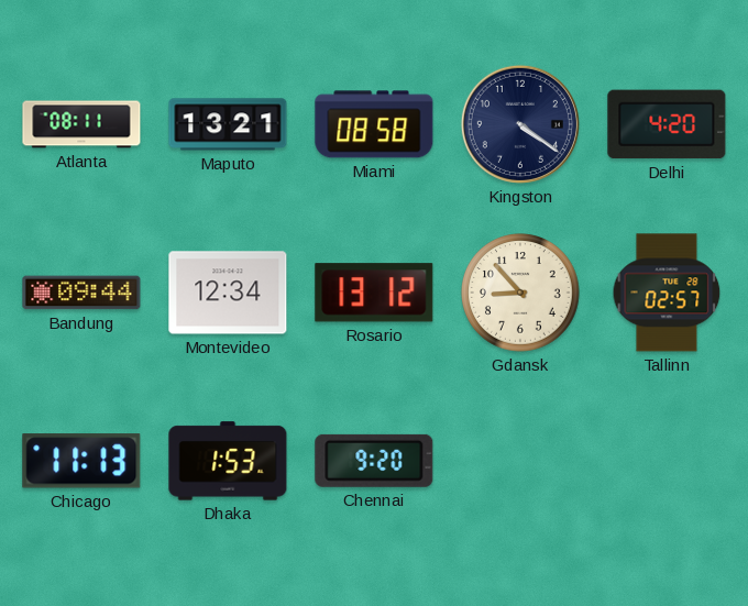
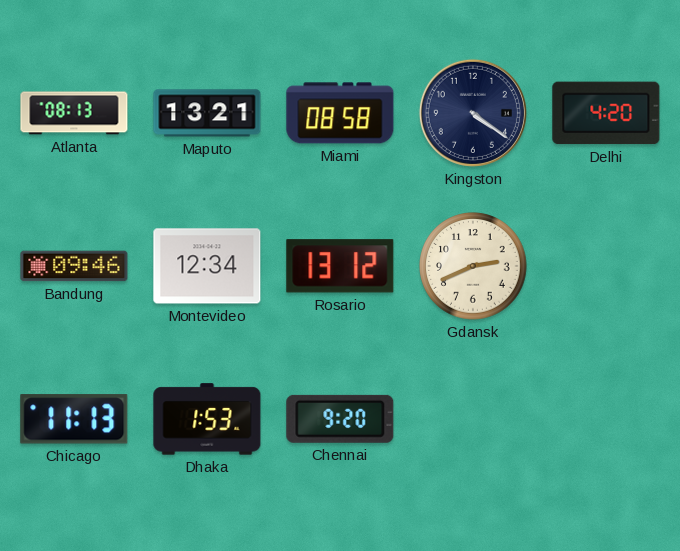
Atlanta: 08:11 -> 08:13
Bandung: 09:44 -> 09:46
Gdansk: 8:53 -> 2:41
Tallinn: 02:57 -> none
